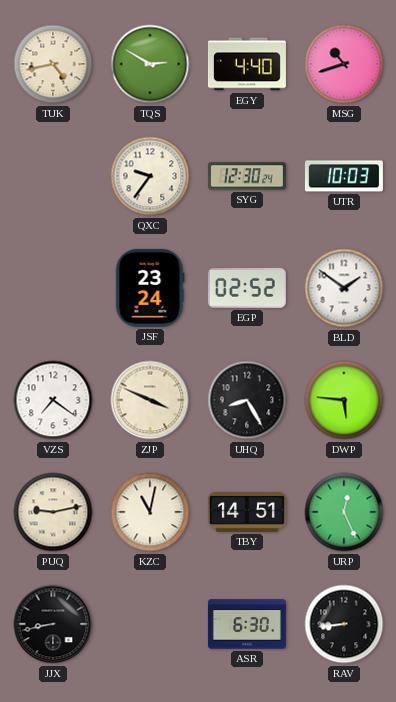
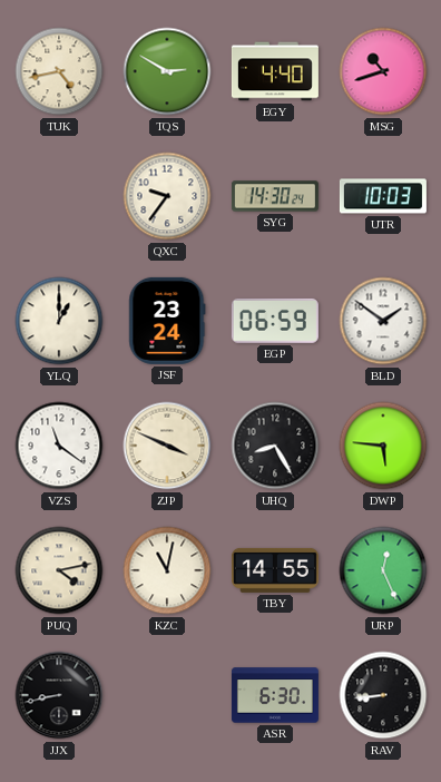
SYG: 12:30 -> 14:30
YLQ: none -> 1:00
EGP: 02:52 -> 06:59
VZS: 7:21 -> 11:21
PUQ: 9:13 -> 4:13
TBY: 14:51 -> 14:55
